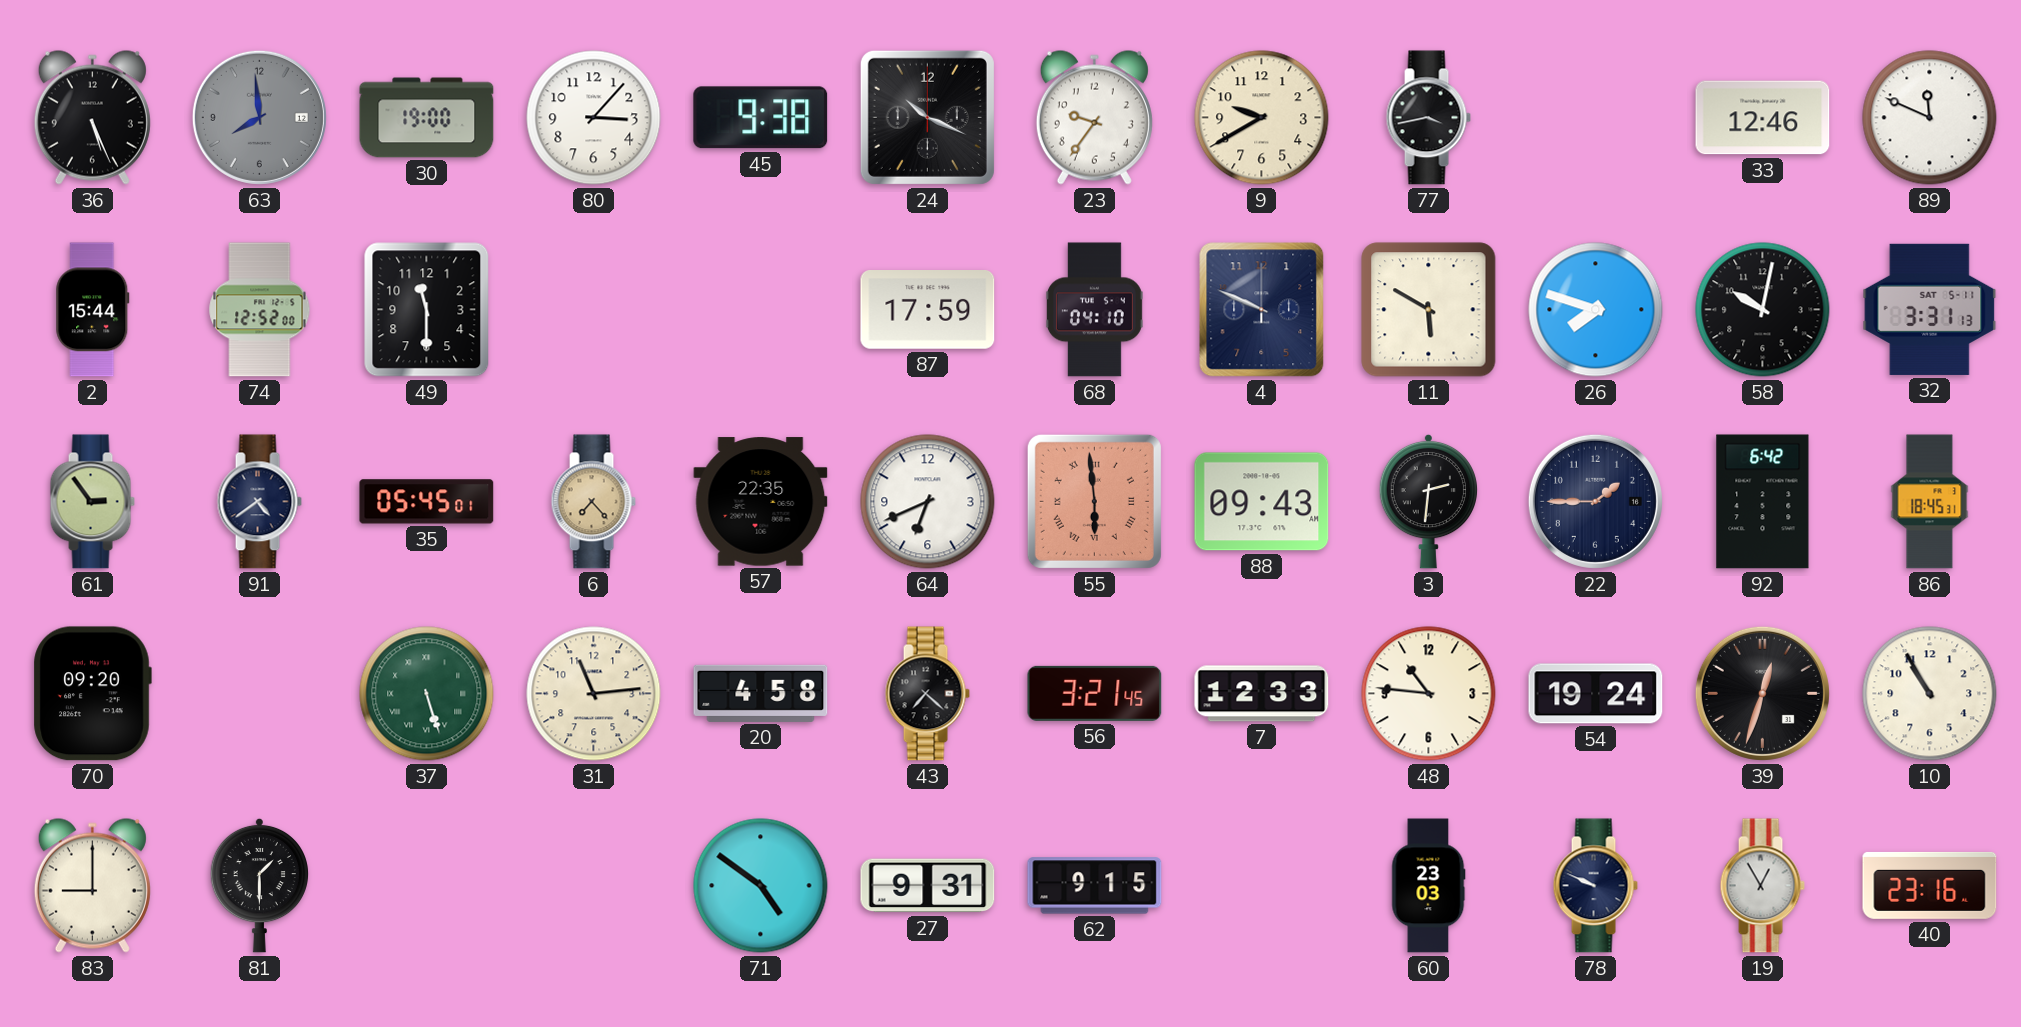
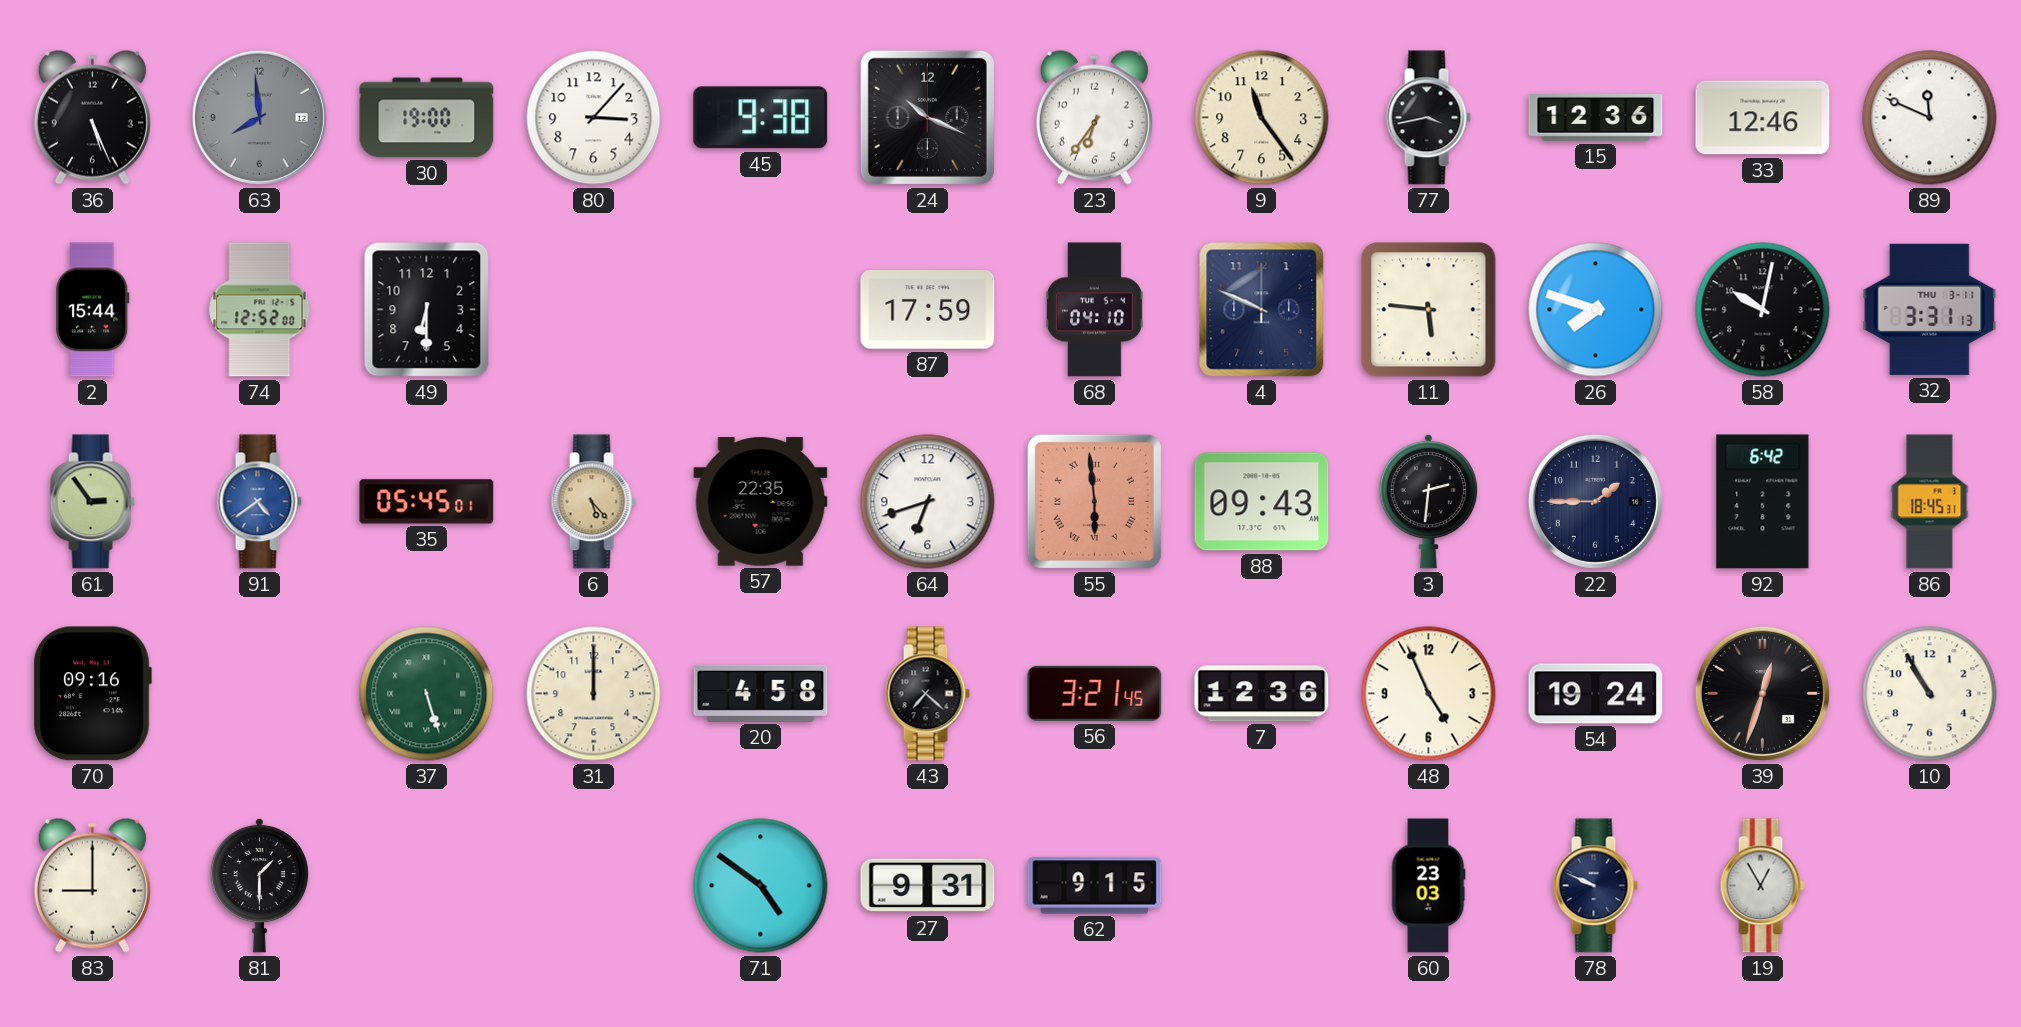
23: 9:36 -> 6:36
9: 9:40 -> 11:24
15: none -> 12:36
49: 11:30 -> 6:30
11: 5:50 -> 5:46
32 date: SAT 5-11 -> THU 3-11
91 dial: navy -> blue
6: 7:23 -> 5:23
64: 6:41 -> 6:42
70: 09:20 -> 09:16
31: 11:14 -> 12:00
7: 12:33 -> 12:36
48: 10:46 -> 4:56
40: 23:16 -> none
